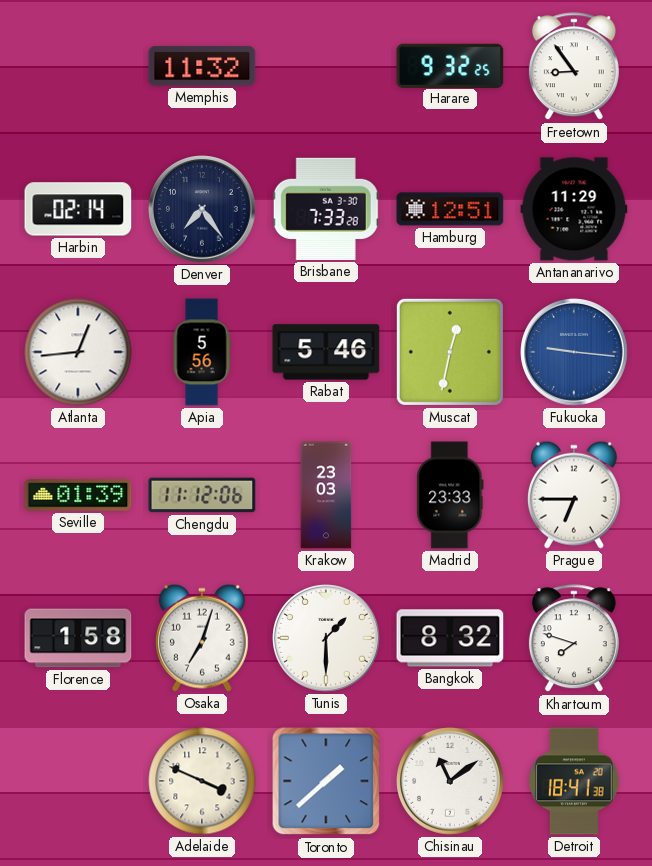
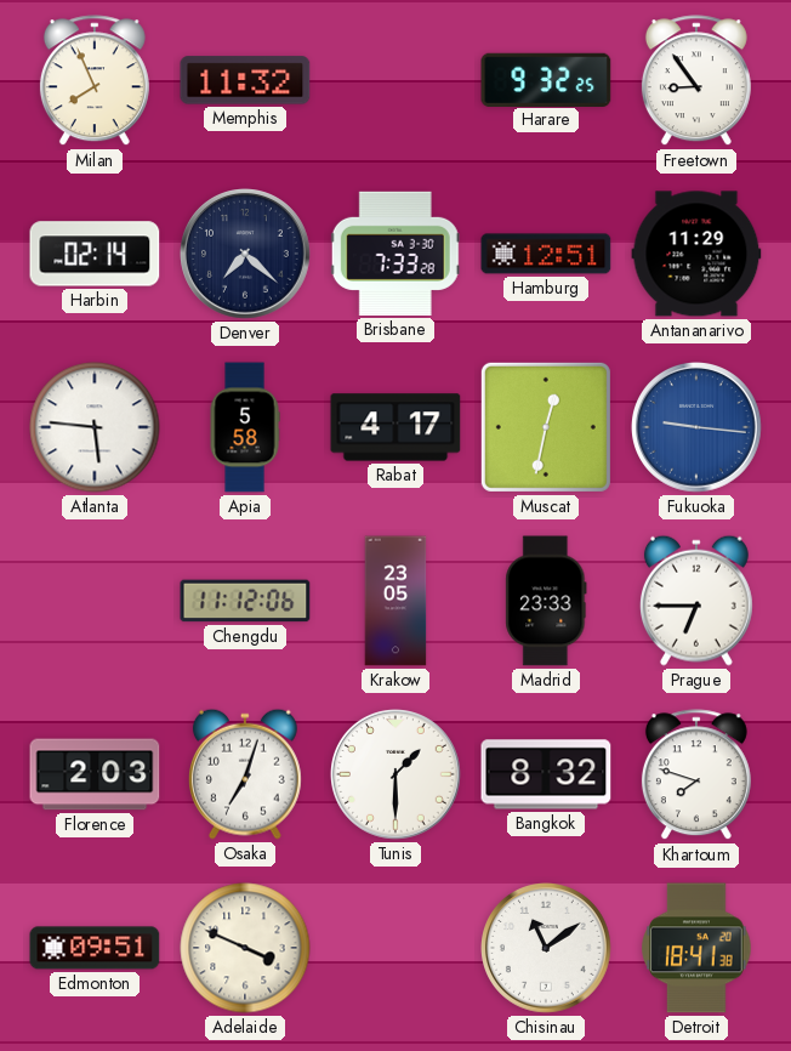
Milan: none -> 7:56
Denver: 7:24 -> 7:22
Atlanta: 12:44 -> 5:46
Apia: 5:56 -> 5:58
Rabat: 5:46 -> 4:17
Seville: 01:39 -> none
Krakow: 23:03 -> 23:05
Florence: 1:58 -> 2:03
Edmonton: none -> 09:51
Toronto: 1:38 -> none
